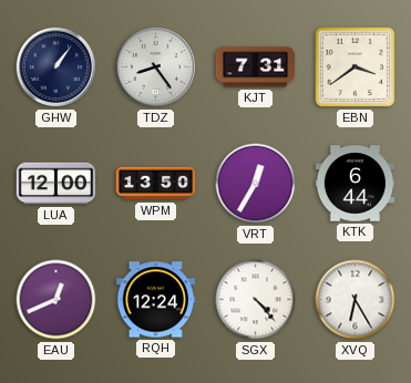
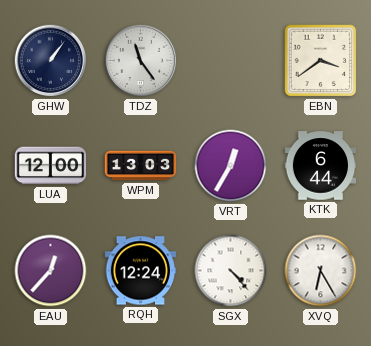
TDZ: 8:24 -> 11:24
KJT: 7:31 -> none
WPM: 13:50 -> 13:03
EAU: 12:41 -> 12:37
